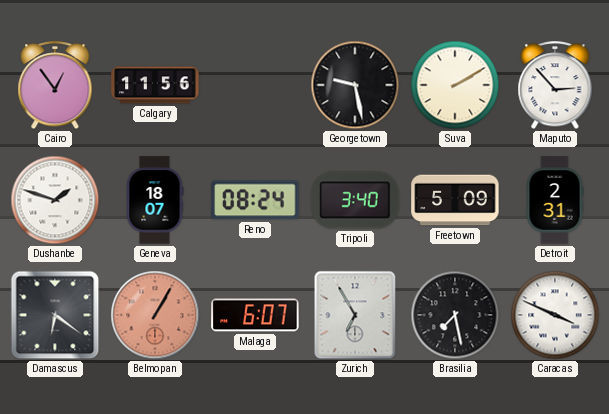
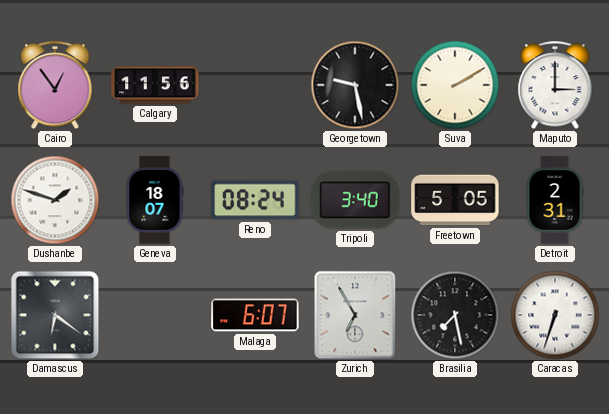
Maputo: 2:53 -> 3:00
Freetown: 5:09 -> 5:05
Belmopan: 1:05 -> none
Caracas: 3:49 -> 6:33
